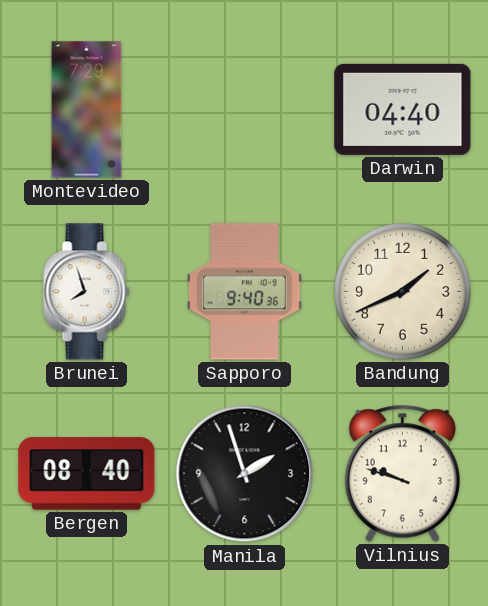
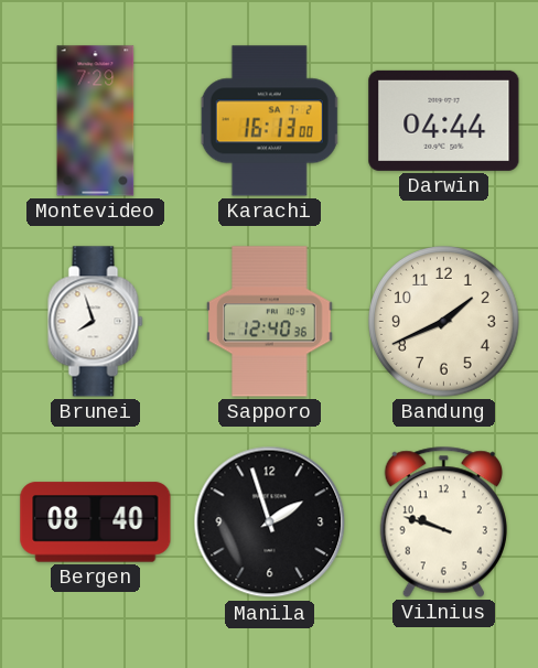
Karachi: none -> 16:13
Darwin: 04:40 -> 04:44
Sapporo: 9:40 -> 12:40
